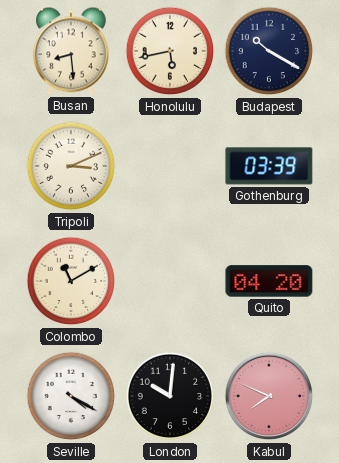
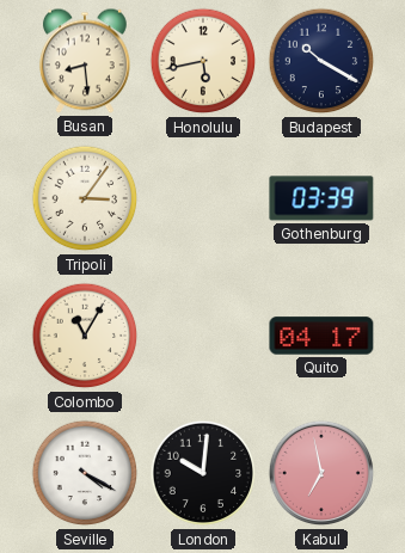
Tripoli: 3:11 -> 3:06
Colombo: 11:10 -> 11:05
Quito: 04:20 -> 04:17
Kabul: 7:49 -> 6:58
